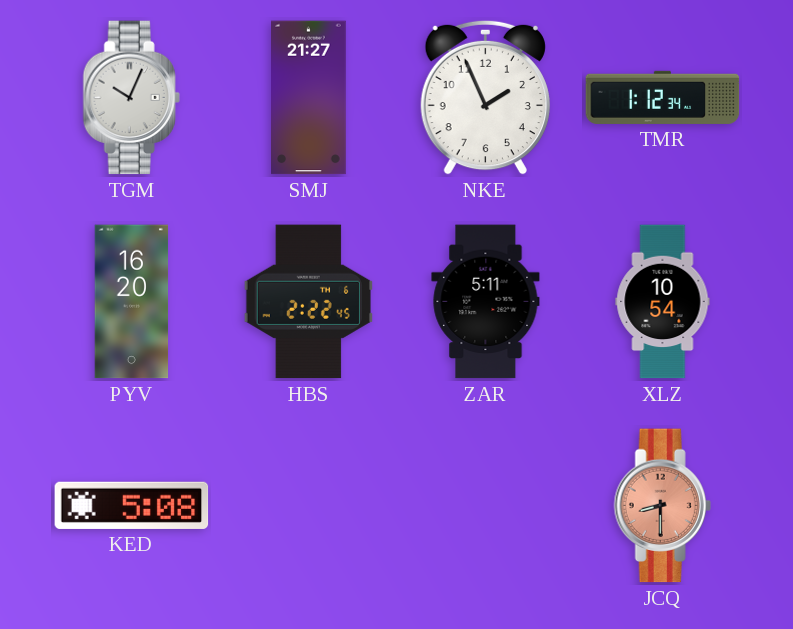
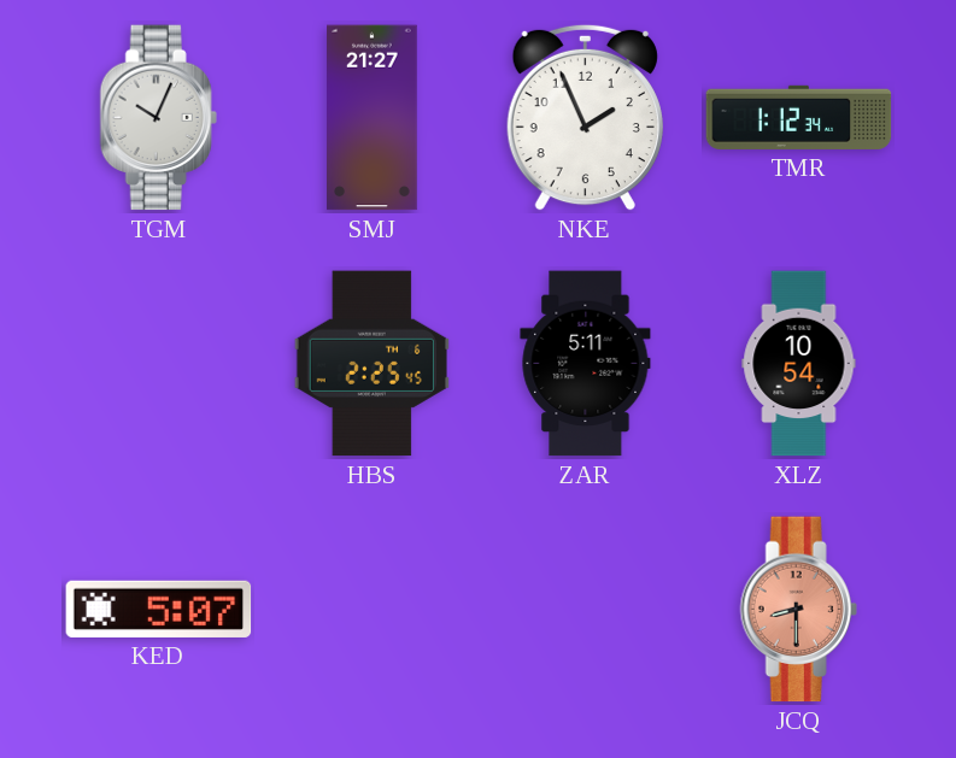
PYV: 16:20 -> none
HBS: 2:22 -> 2:25
KED: 5:08 -> 5:07
